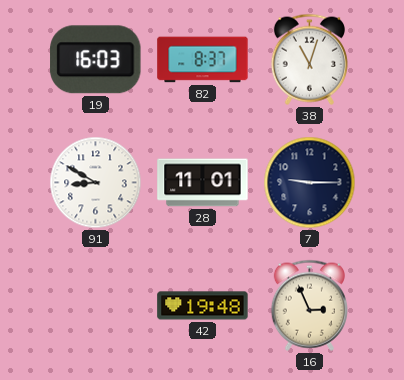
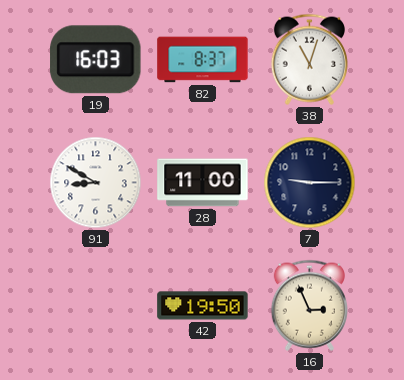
28: 11:01 -> 11:00
42: 19:48 -> 19:50
